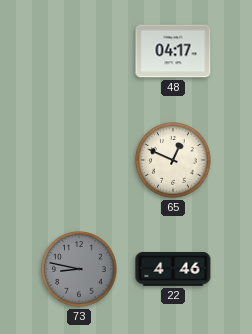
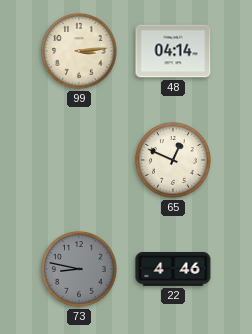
99: none -> 3:14
48: 04:17 -> 04:14
